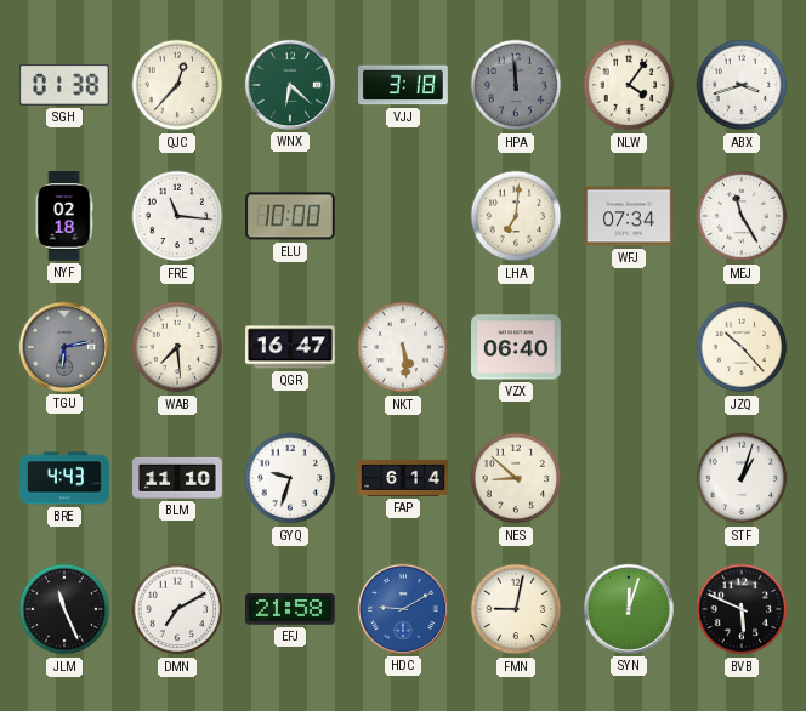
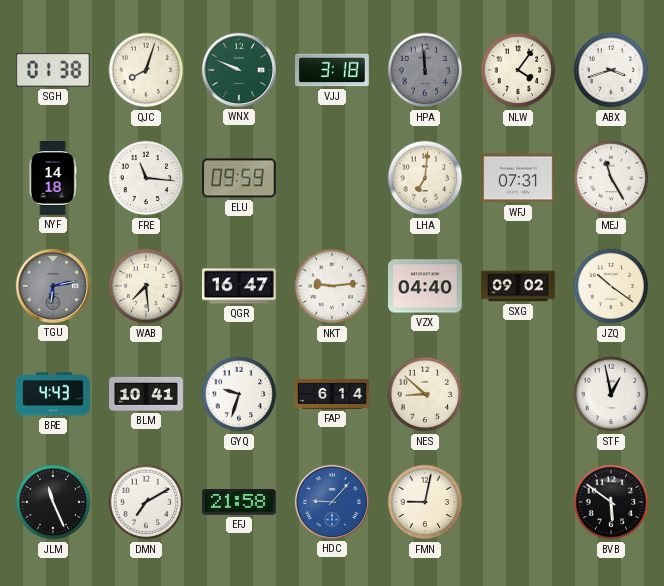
QJC: 12:37 -> 8:03
WNX: 6:22 -> 9:49
NYF: 02:18 -> 14:18
ELU: 10:00 -> 09:59
WFJ: 07:34 -> 07:31
NKT: 5:29 -> 9:14
VZX: 06:40 -> 04:40
SXG: none -> 09:02
JZQ: 10:23 -> 10:21
BLM: 11:10 -> 10:41
STF: 1:03 -> 12:58
HDC: 9:10 -> 9:07
SYN: 12:03 -> none
BVB: 5:49 -> 5:51
